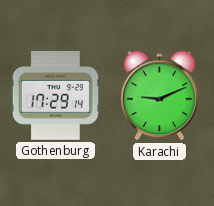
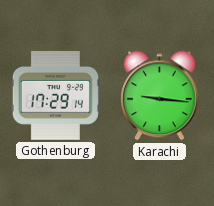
Karachi: 9:11 -> 9:16
